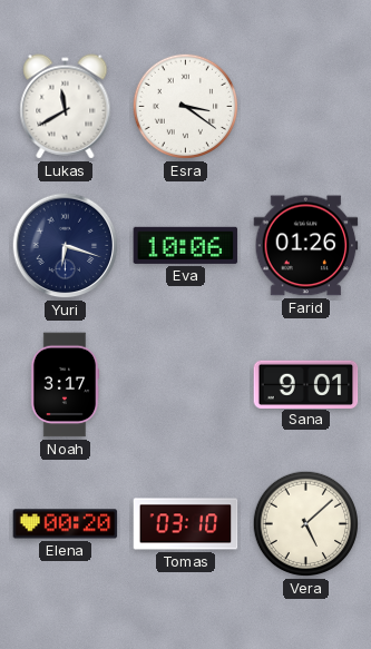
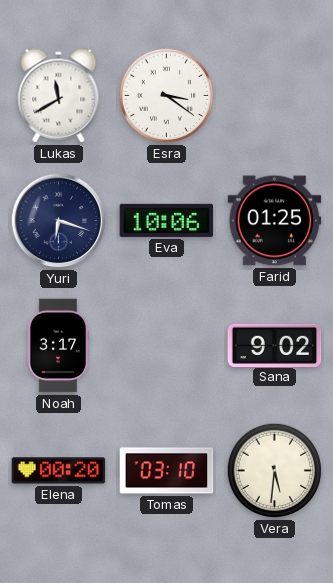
Farid: 01:26 -> 01:25
Sana: 9:01 -> 9:02
Vera: 5:08 -> 5:31
